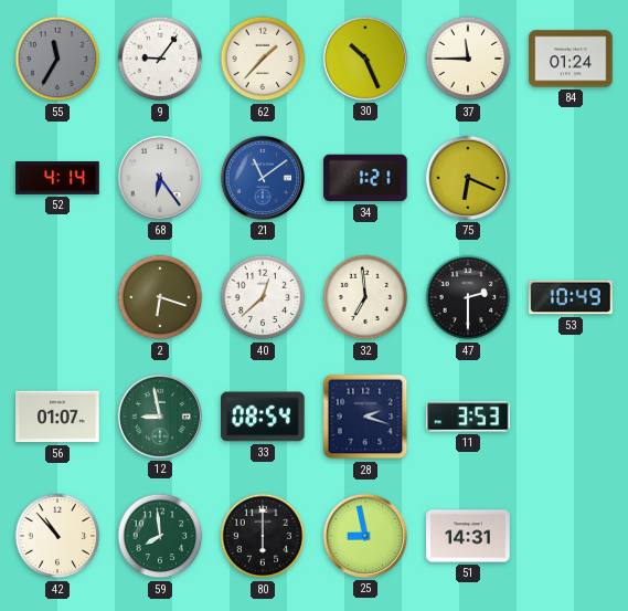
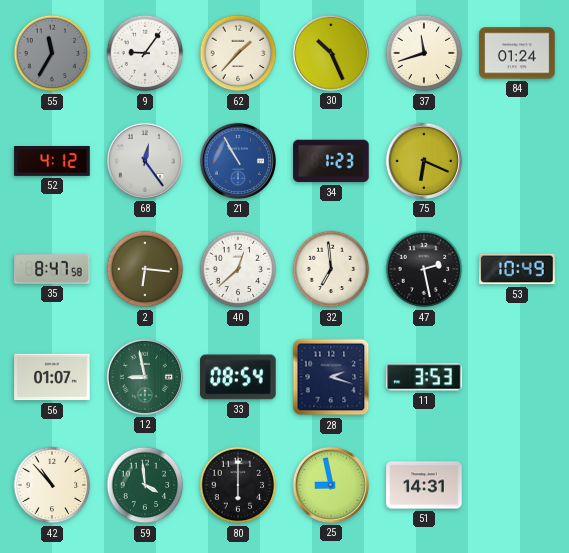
37: 11:45 -> 11:42
52: 4:14 -> 4:12
68: 6:24 -> 12:24
21: 11:09 -> 10:55
34: 1:21 -> 1:23
35: none -> 8:47
2: 6:18 -> 6:16
47: 2:30 -> 2:28
59: 7:59 -> 3:59
